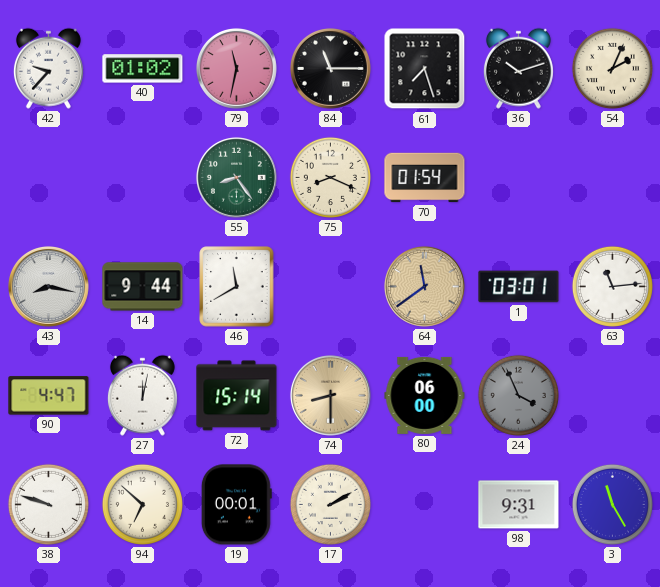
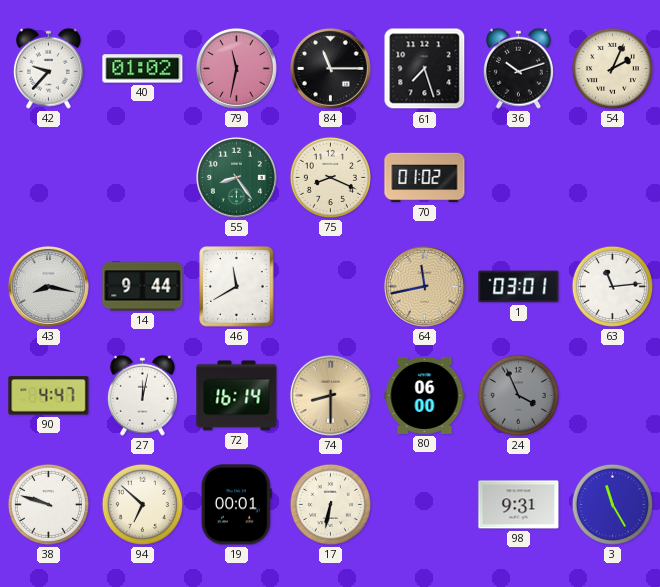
70: 01:54 -> 01:02
64: 11:39 -> 11:43
72: 15:14 -> 16:14
17: 2:10 -> 6:32
